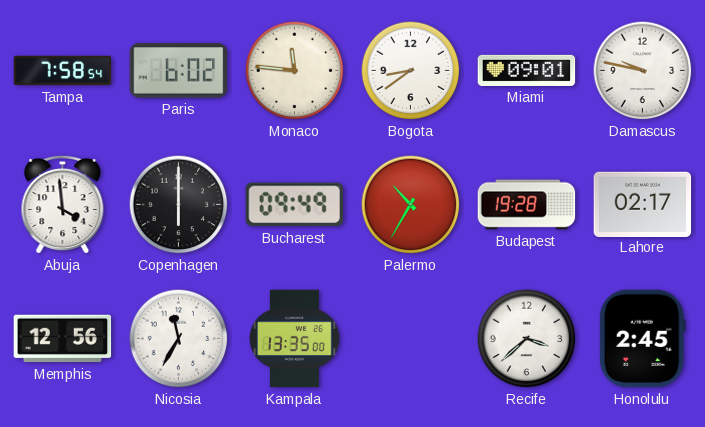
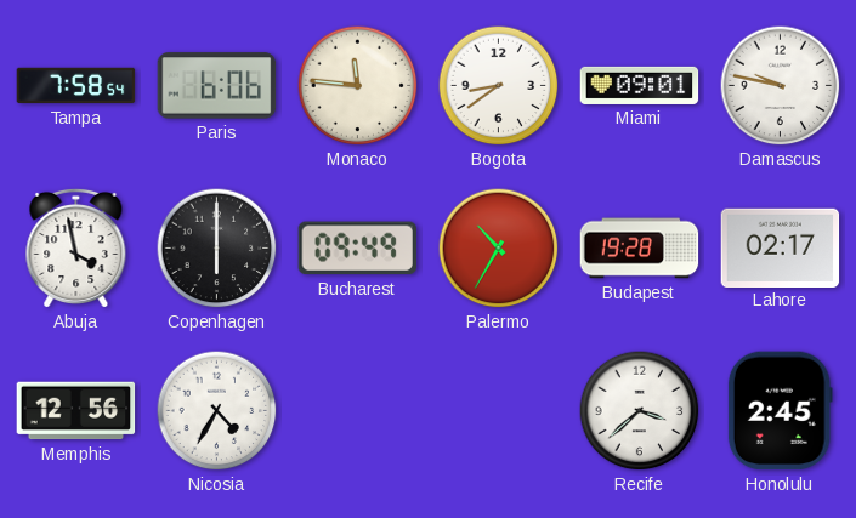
Paris: 6:02 -> 6:06
Abuja: 3:59 -> 3:58
Nicosia: 11:35 -> 4:35
Kampala: 13:35 -> none
